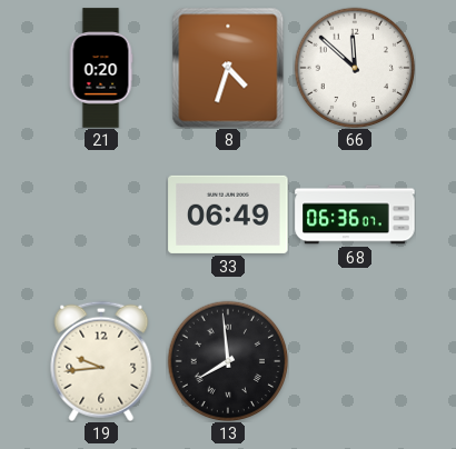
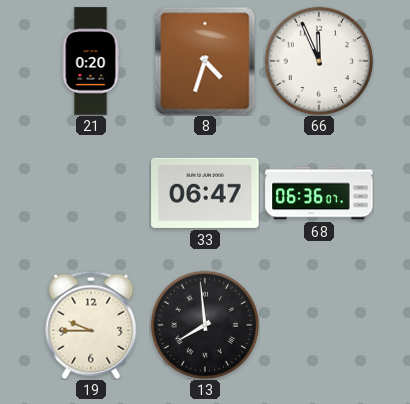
66: 11:52 -> 11:56
33: 06:49 -> 06:47
19: 9:44 -> 9:45
